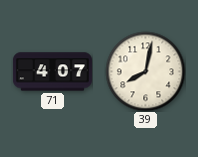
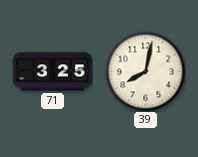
71: 4:07 -> 3:25
